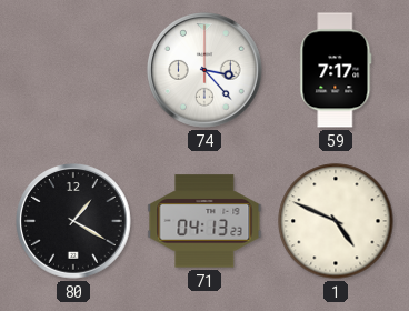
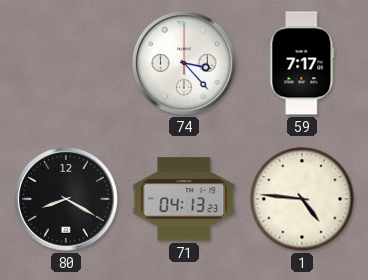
80: 1:20 -> 8:20
1: 4:49 -> 4:46
